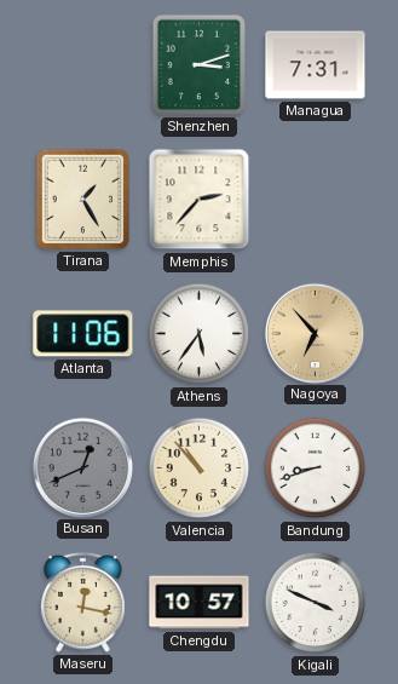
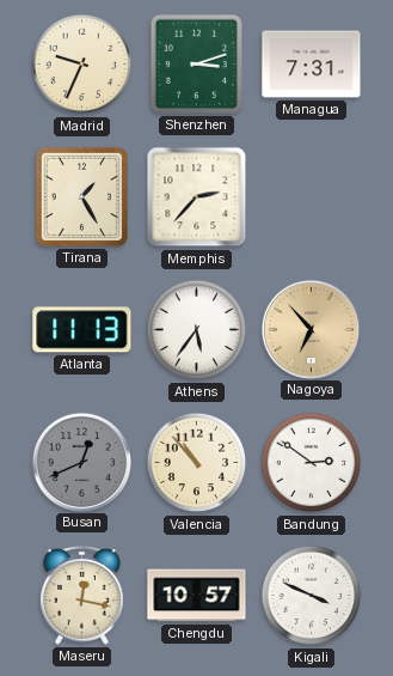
Madrid: none -> 9:34
Atlanta: 11:06 -> 11:13
Bandung: 8:42 -> 2:51
